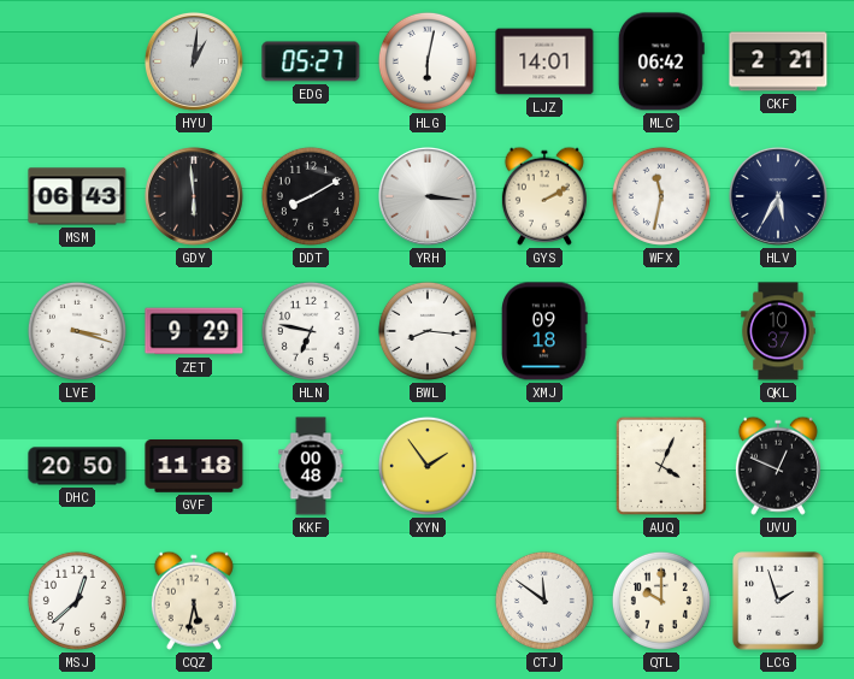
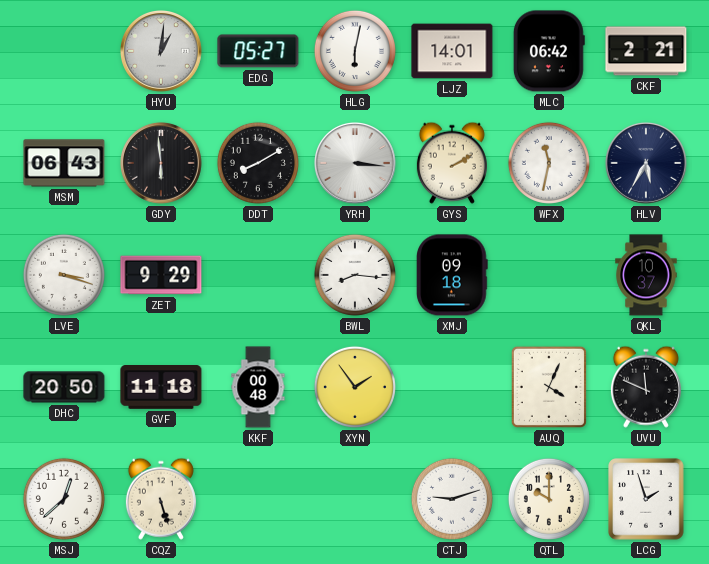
HLN: 6:47 -> none
UVU: 12:49 -> 11:49
CQZ: 5:32 -> 5:27
CTJ: 11:51 -> 9:12
